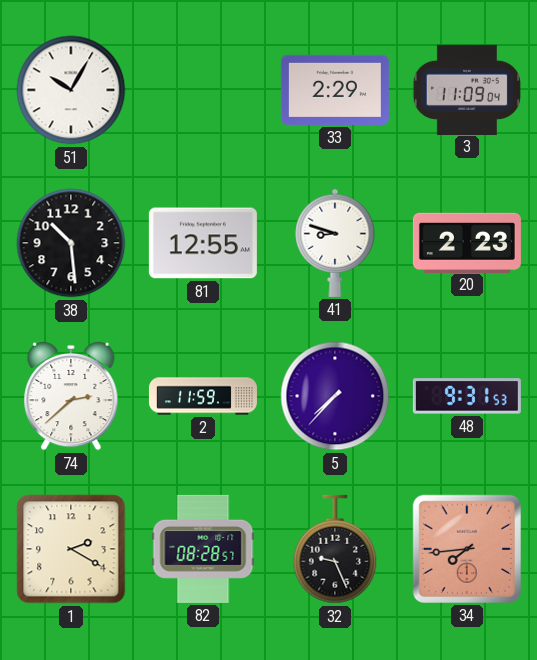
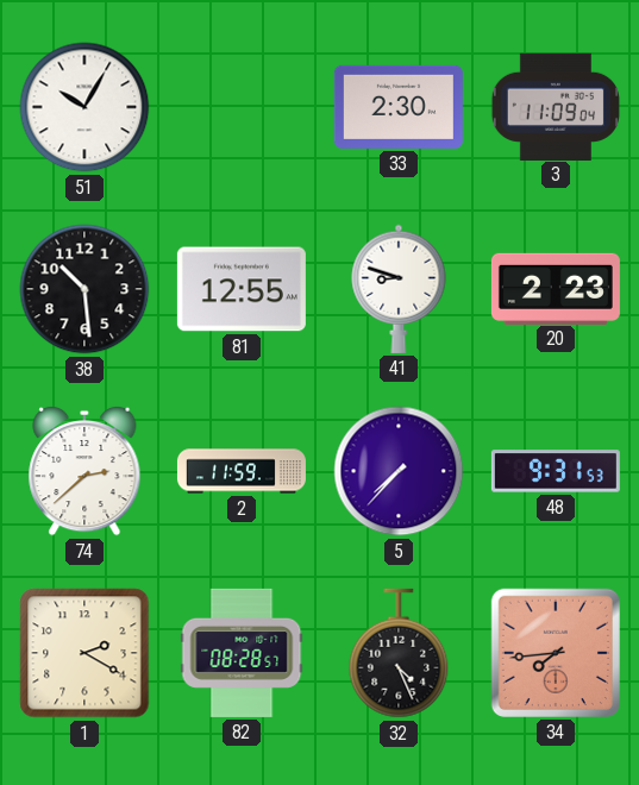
33: 2:29 -> 2:30
32: 9:26 -> 4:26
